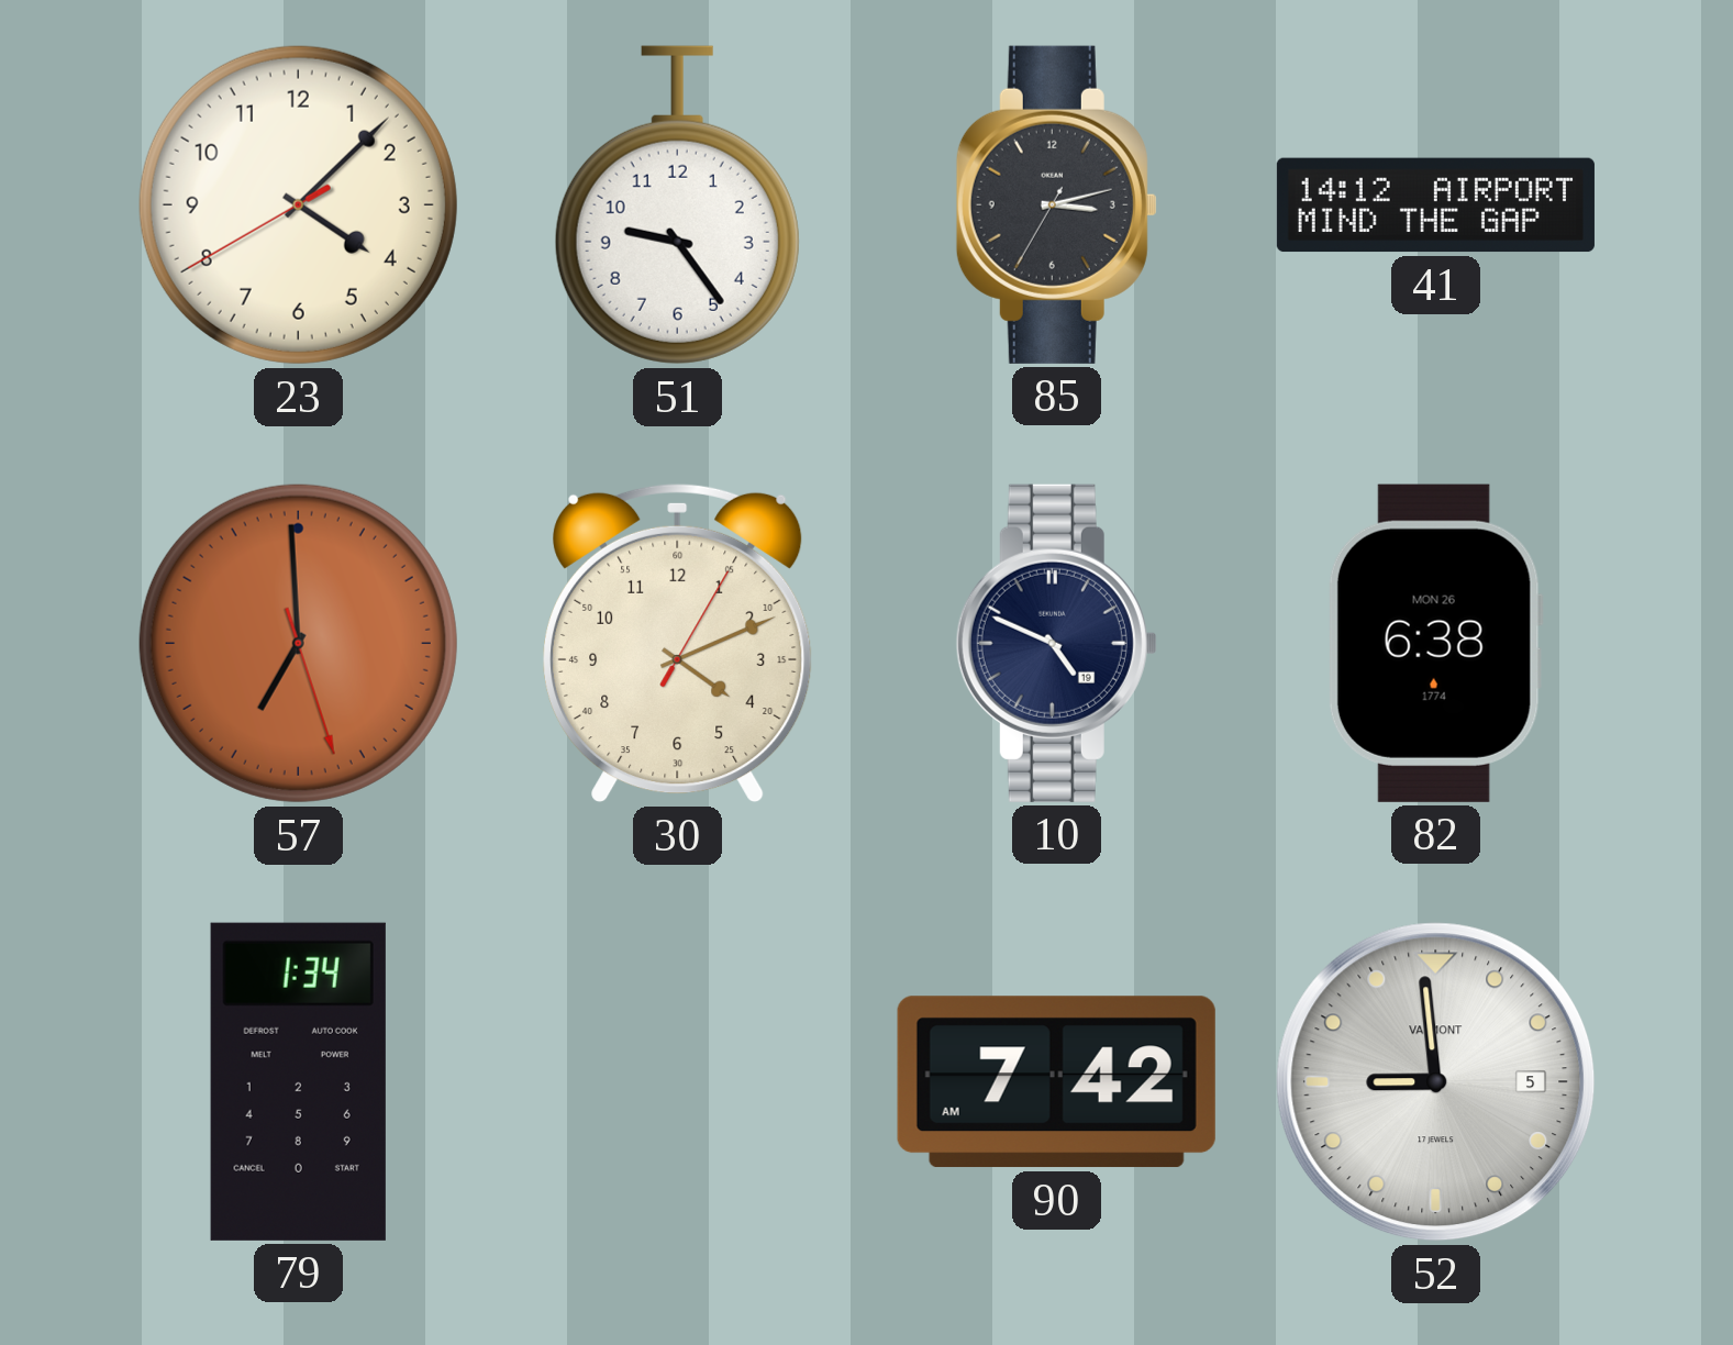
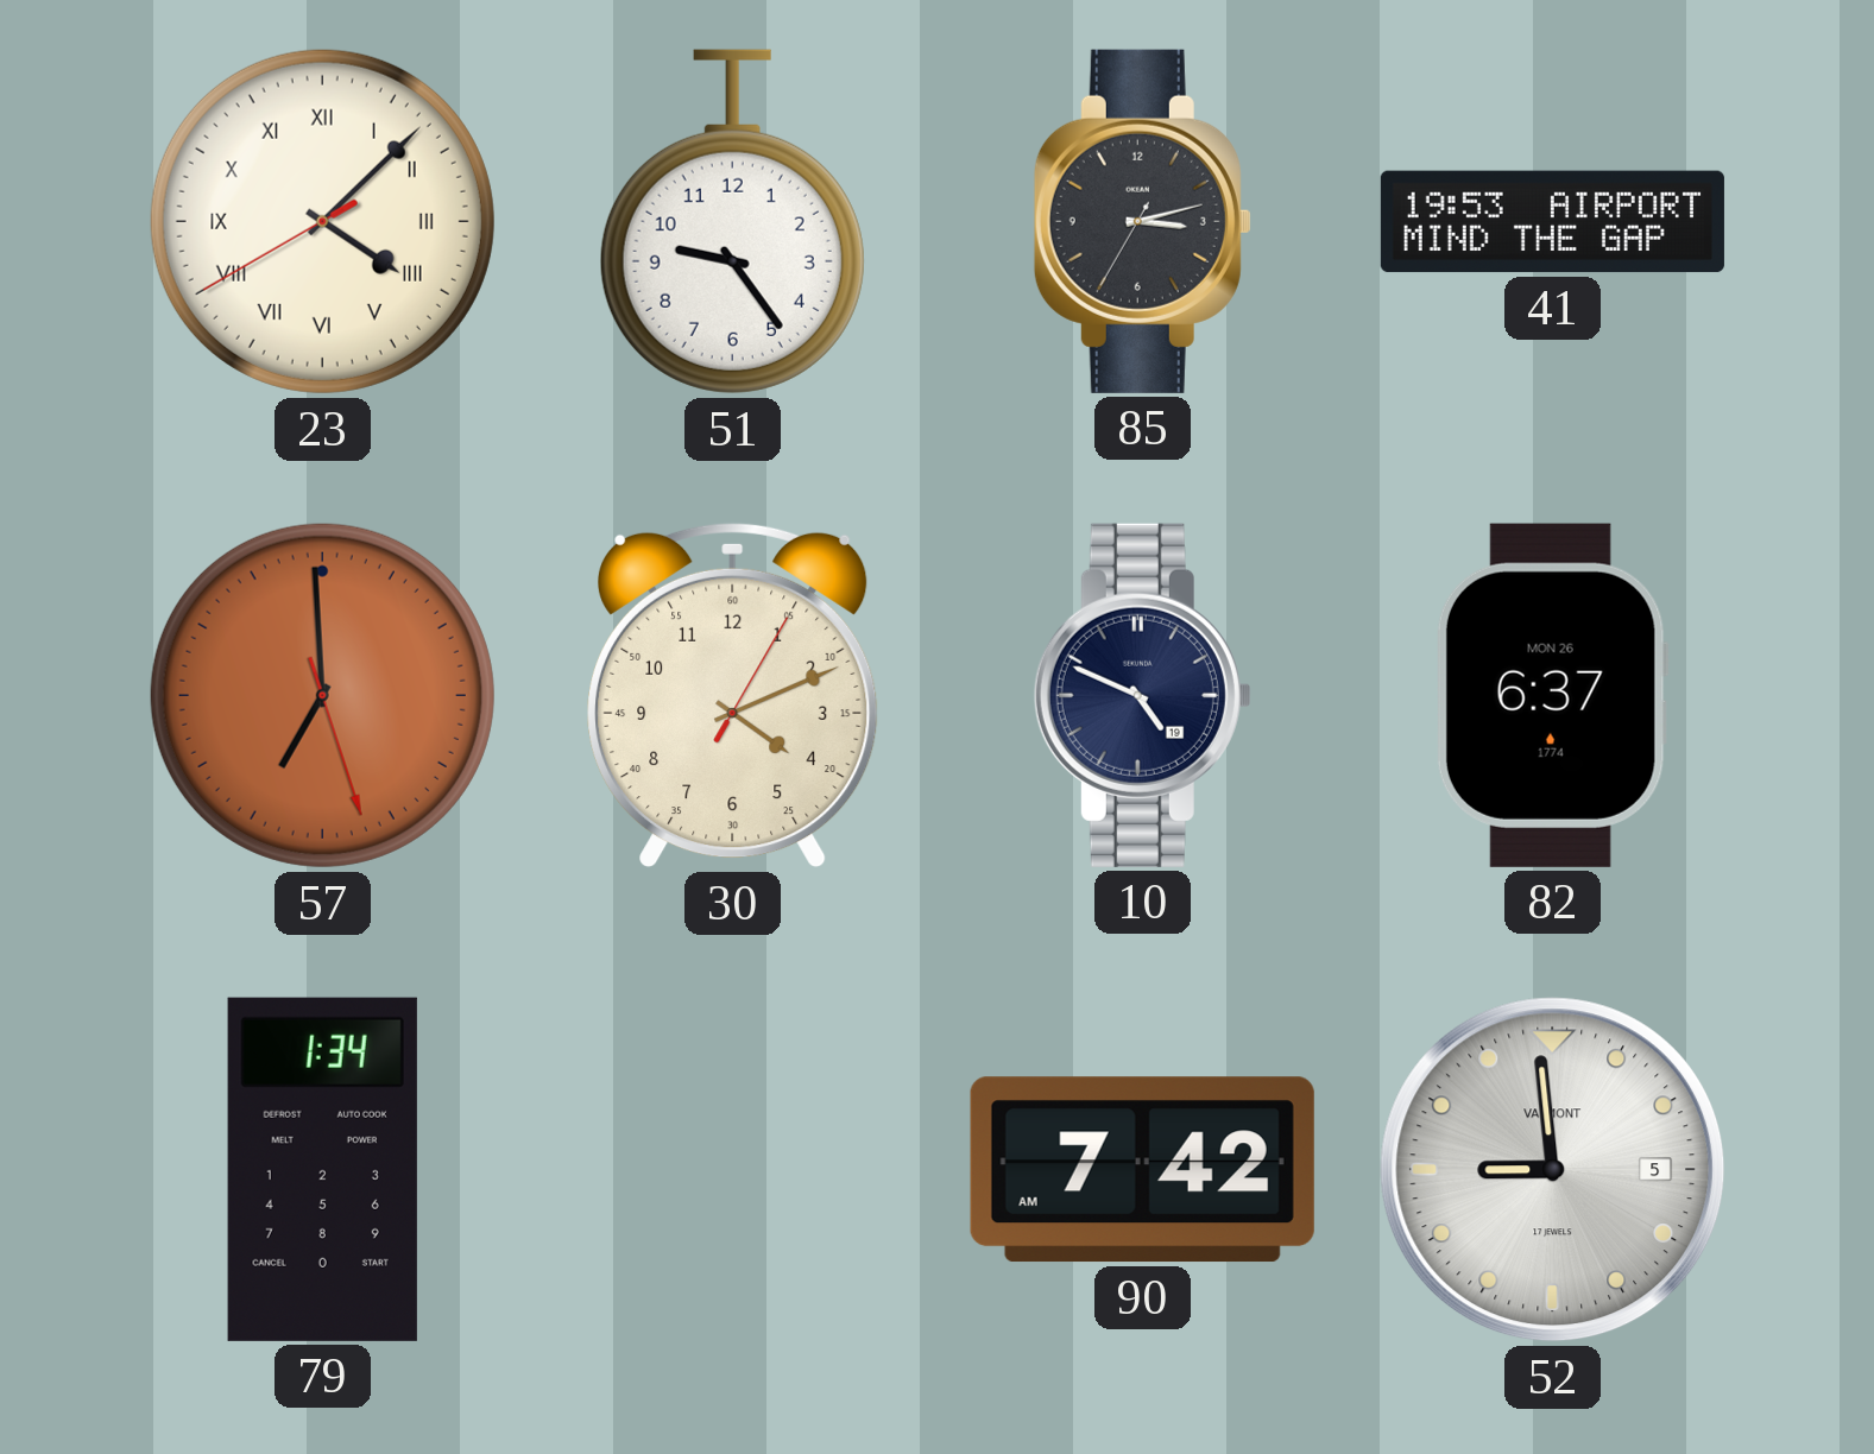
23 numerals: Arabic -> Roman
41: 14:12 -> 19:53
82: 6:38 -> 6:37
